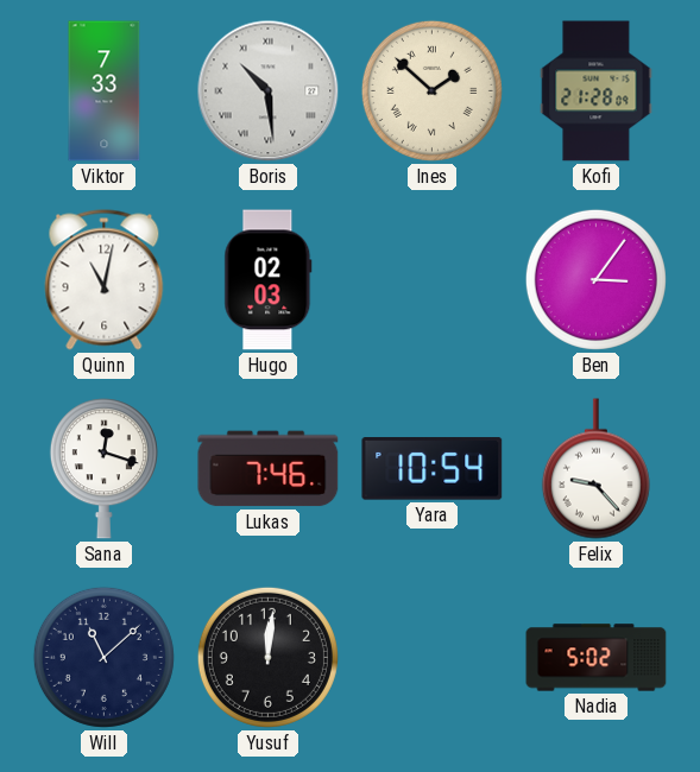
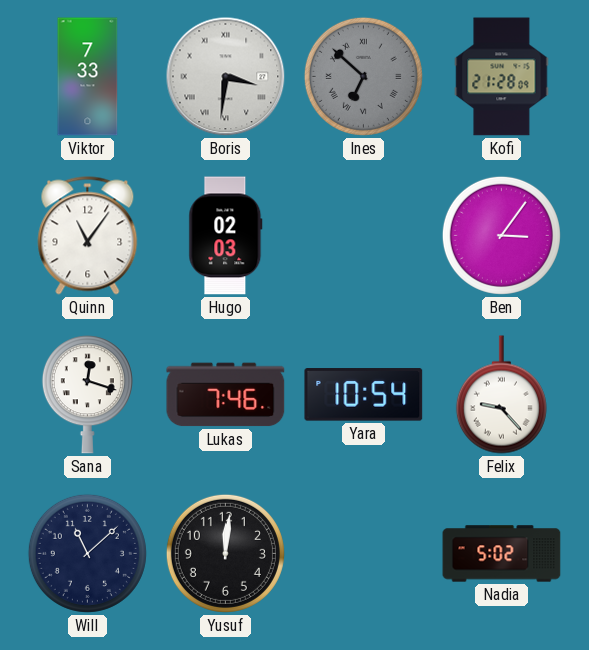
Boris: 10:29 -> 3:31
Ines: 1:52 -> 6:52
Ines dial: cream -> grey
Quinn: 11:02 -> 11:06
